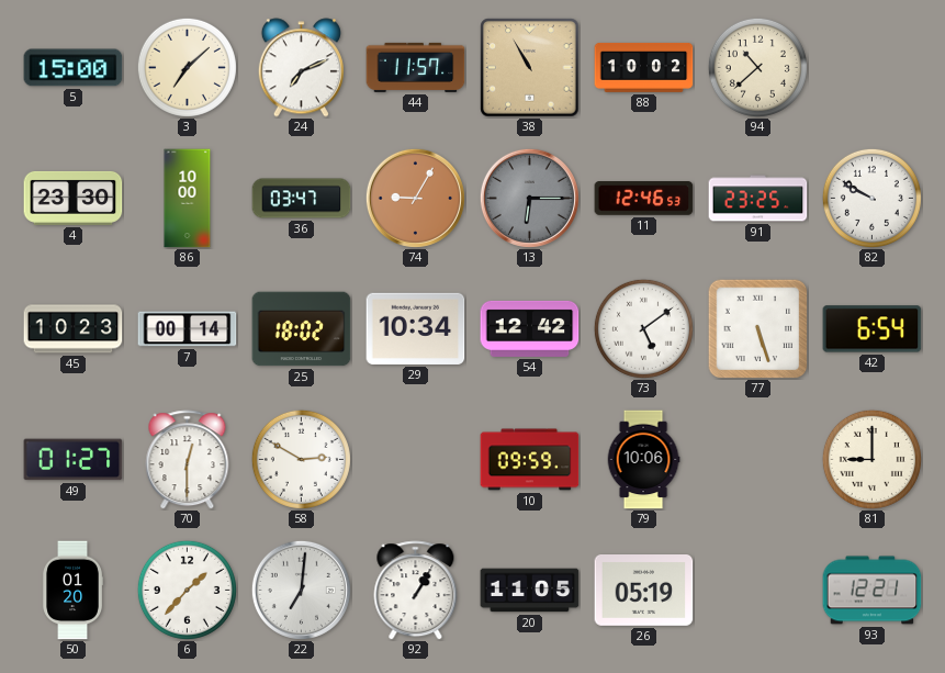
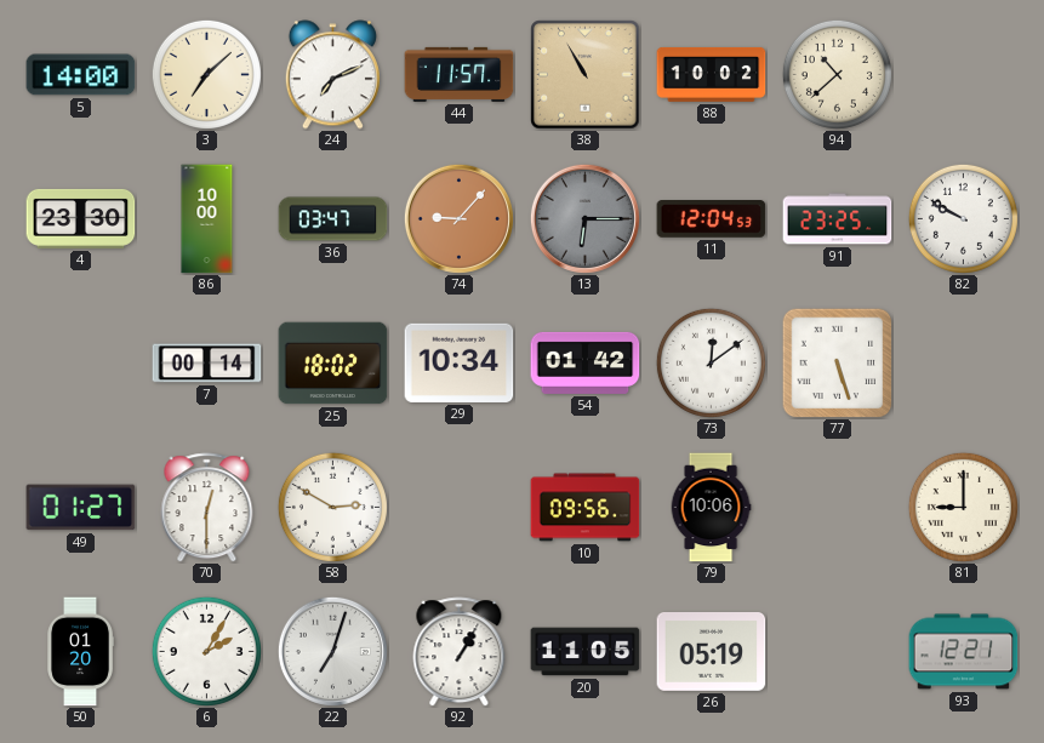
5: 15:00 -> 14:00
74: 9:05 -> 9:07
11: 12:46 -> 12:04
45: 10:23 -> none
54: 12:42 -> 01:42
73: 5:09 -> 12:09
42: 6:54 -> none
10: 09:59 -> 09:56
6: 1:37 -> 2:05
22: 7:01 -> 7:03
